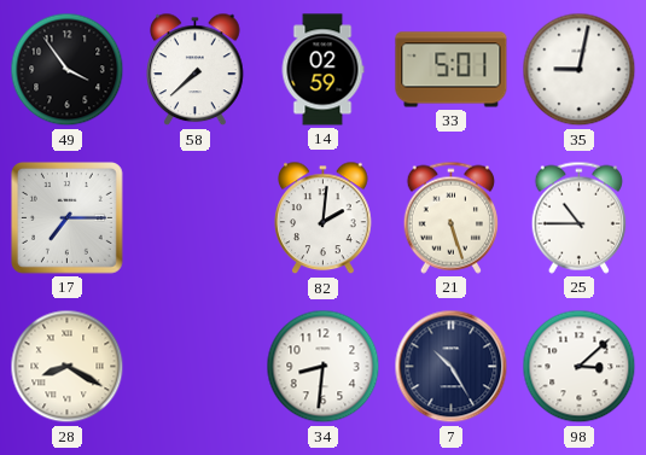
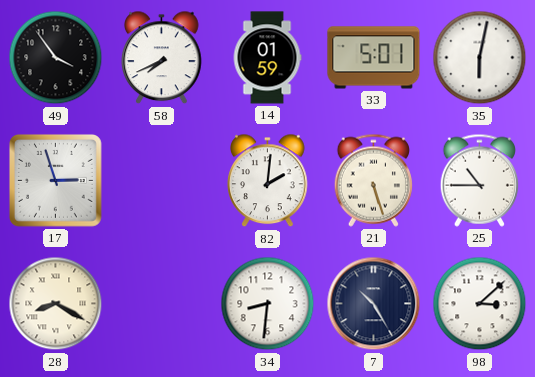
58: 7:38 -> 7:41
14: 02:59 -> 01:59
35: 9:02 -> 6:02
17: 7:15 -> 2:57
